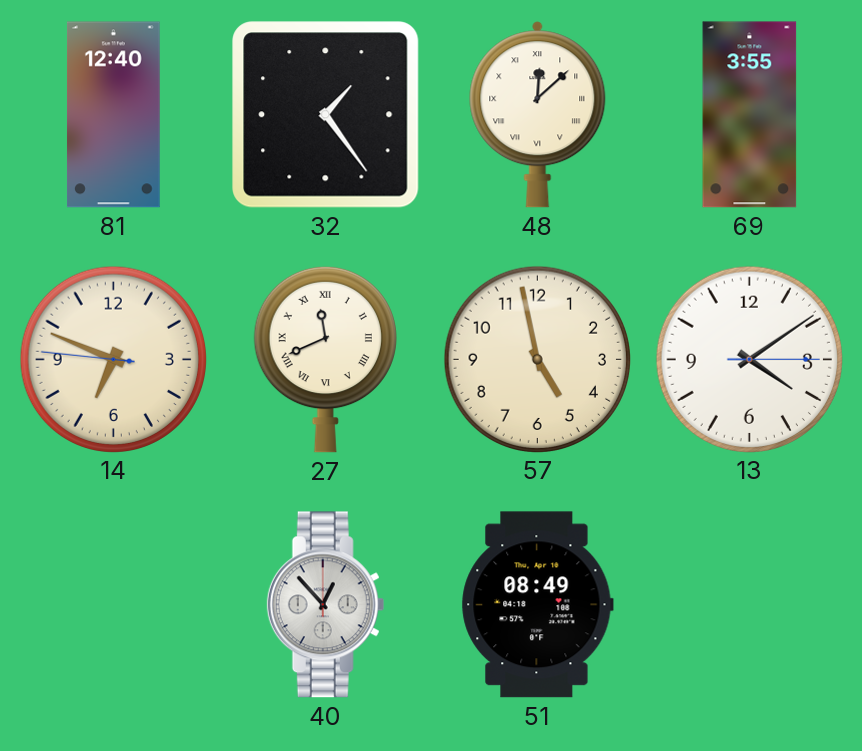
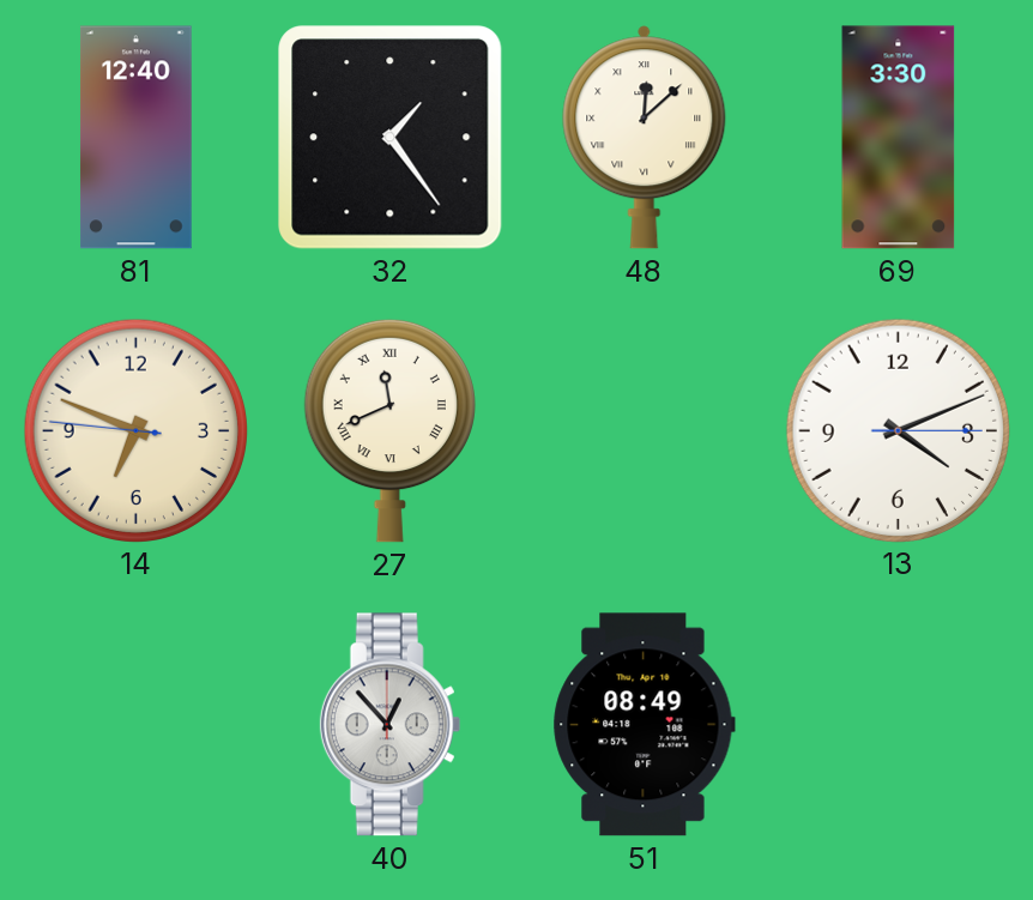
69: 3:55 -> 3:30
57: 4:58 -> none
13: 4:09 -> 4:11
